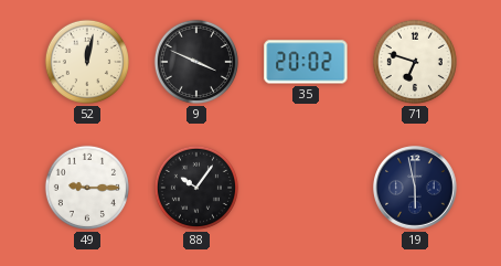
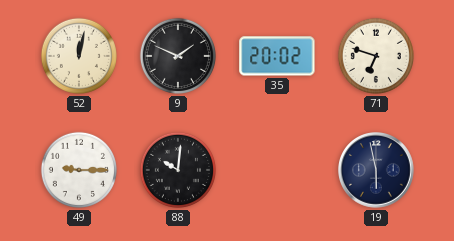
9: 3:49 -> 1:49
88: 10:06 -> 10:01
